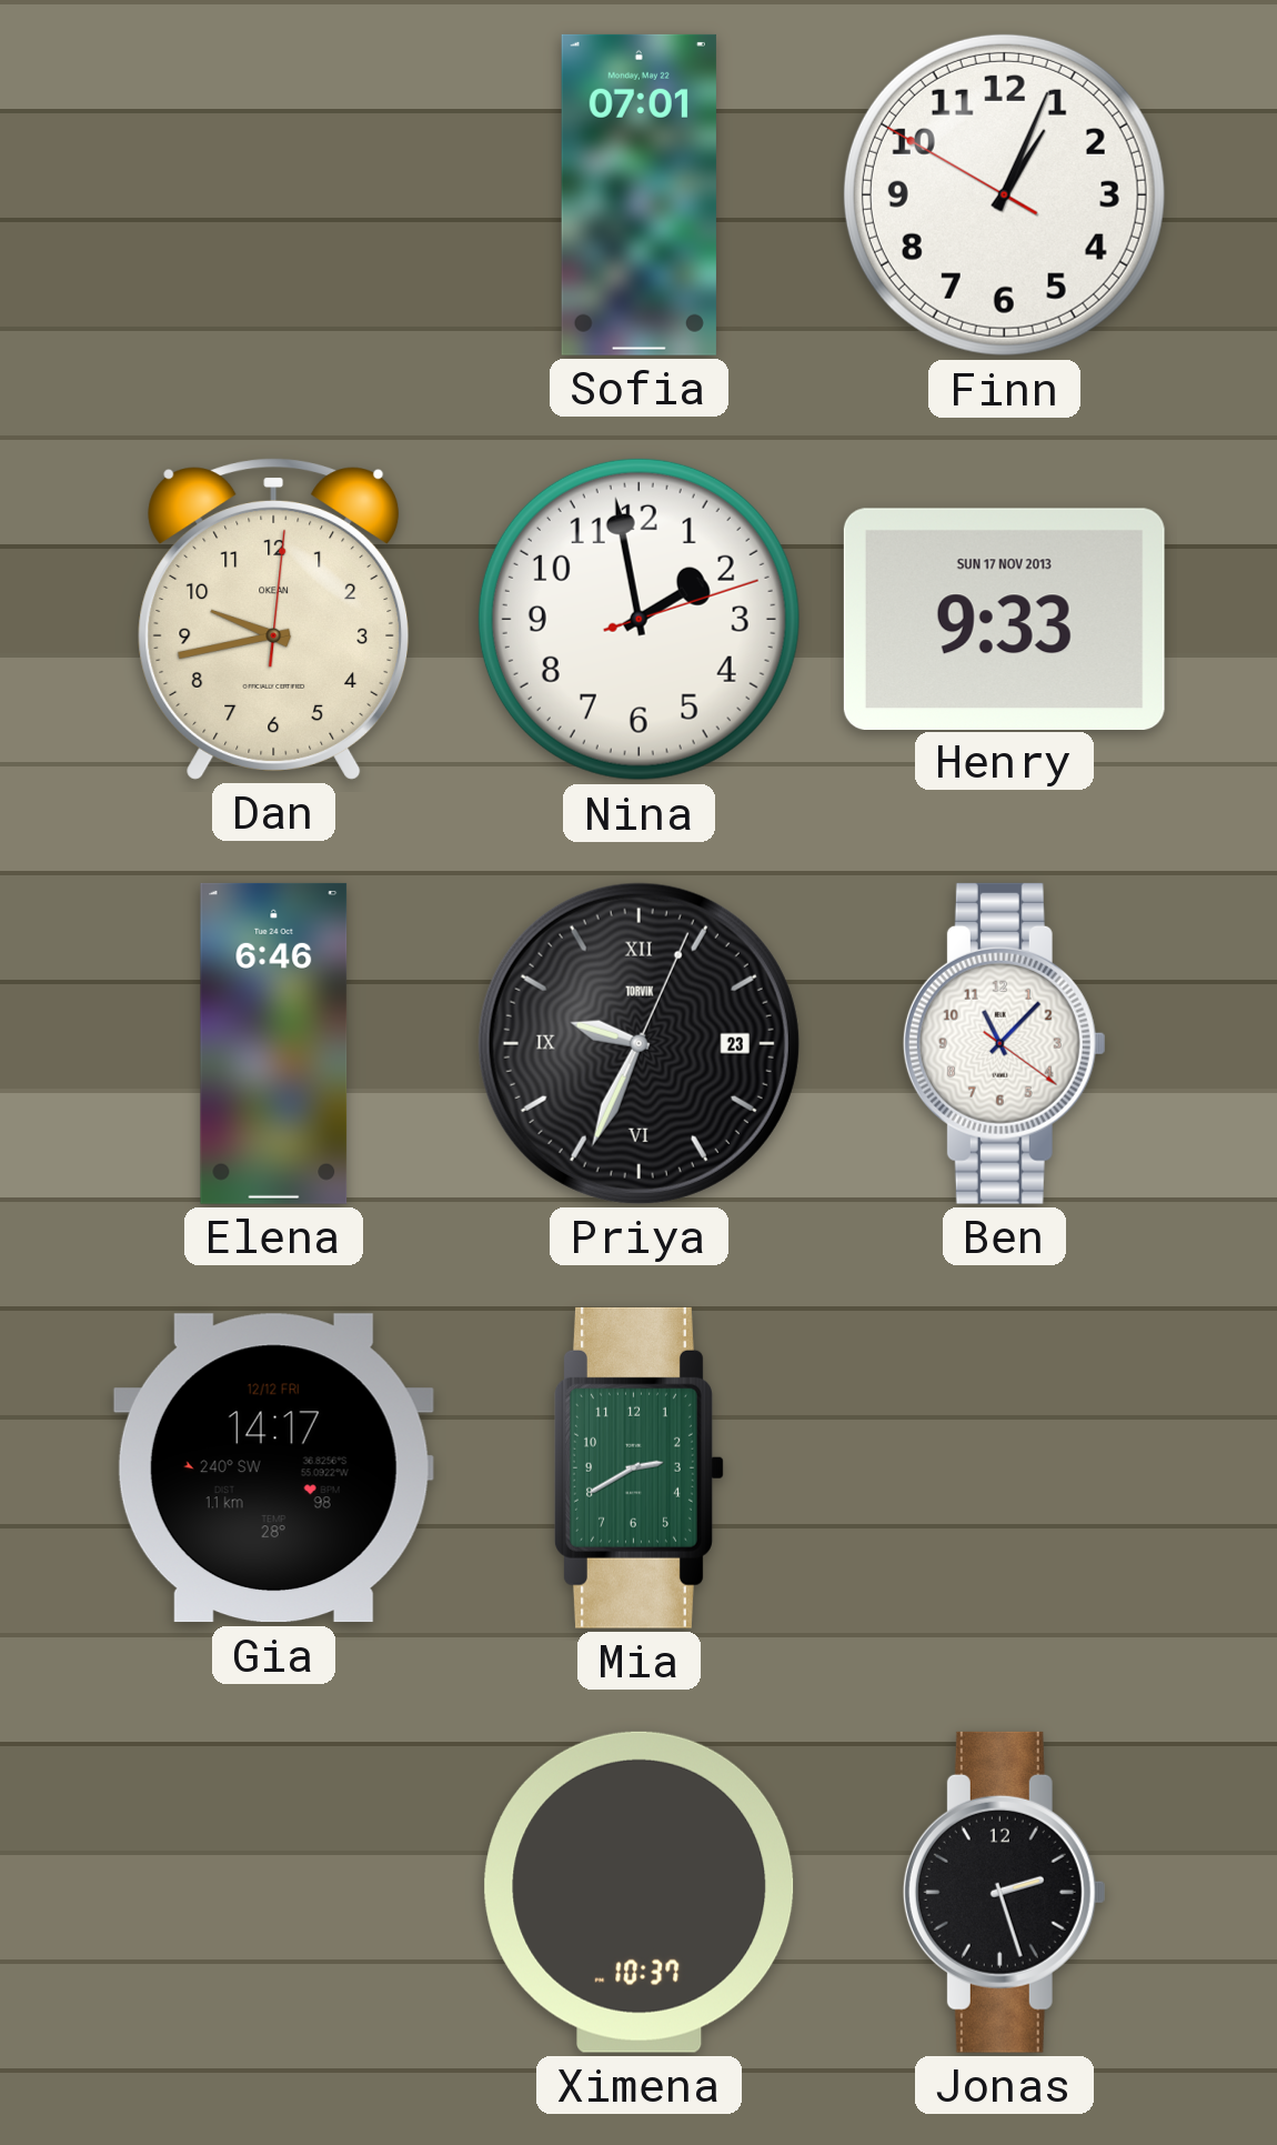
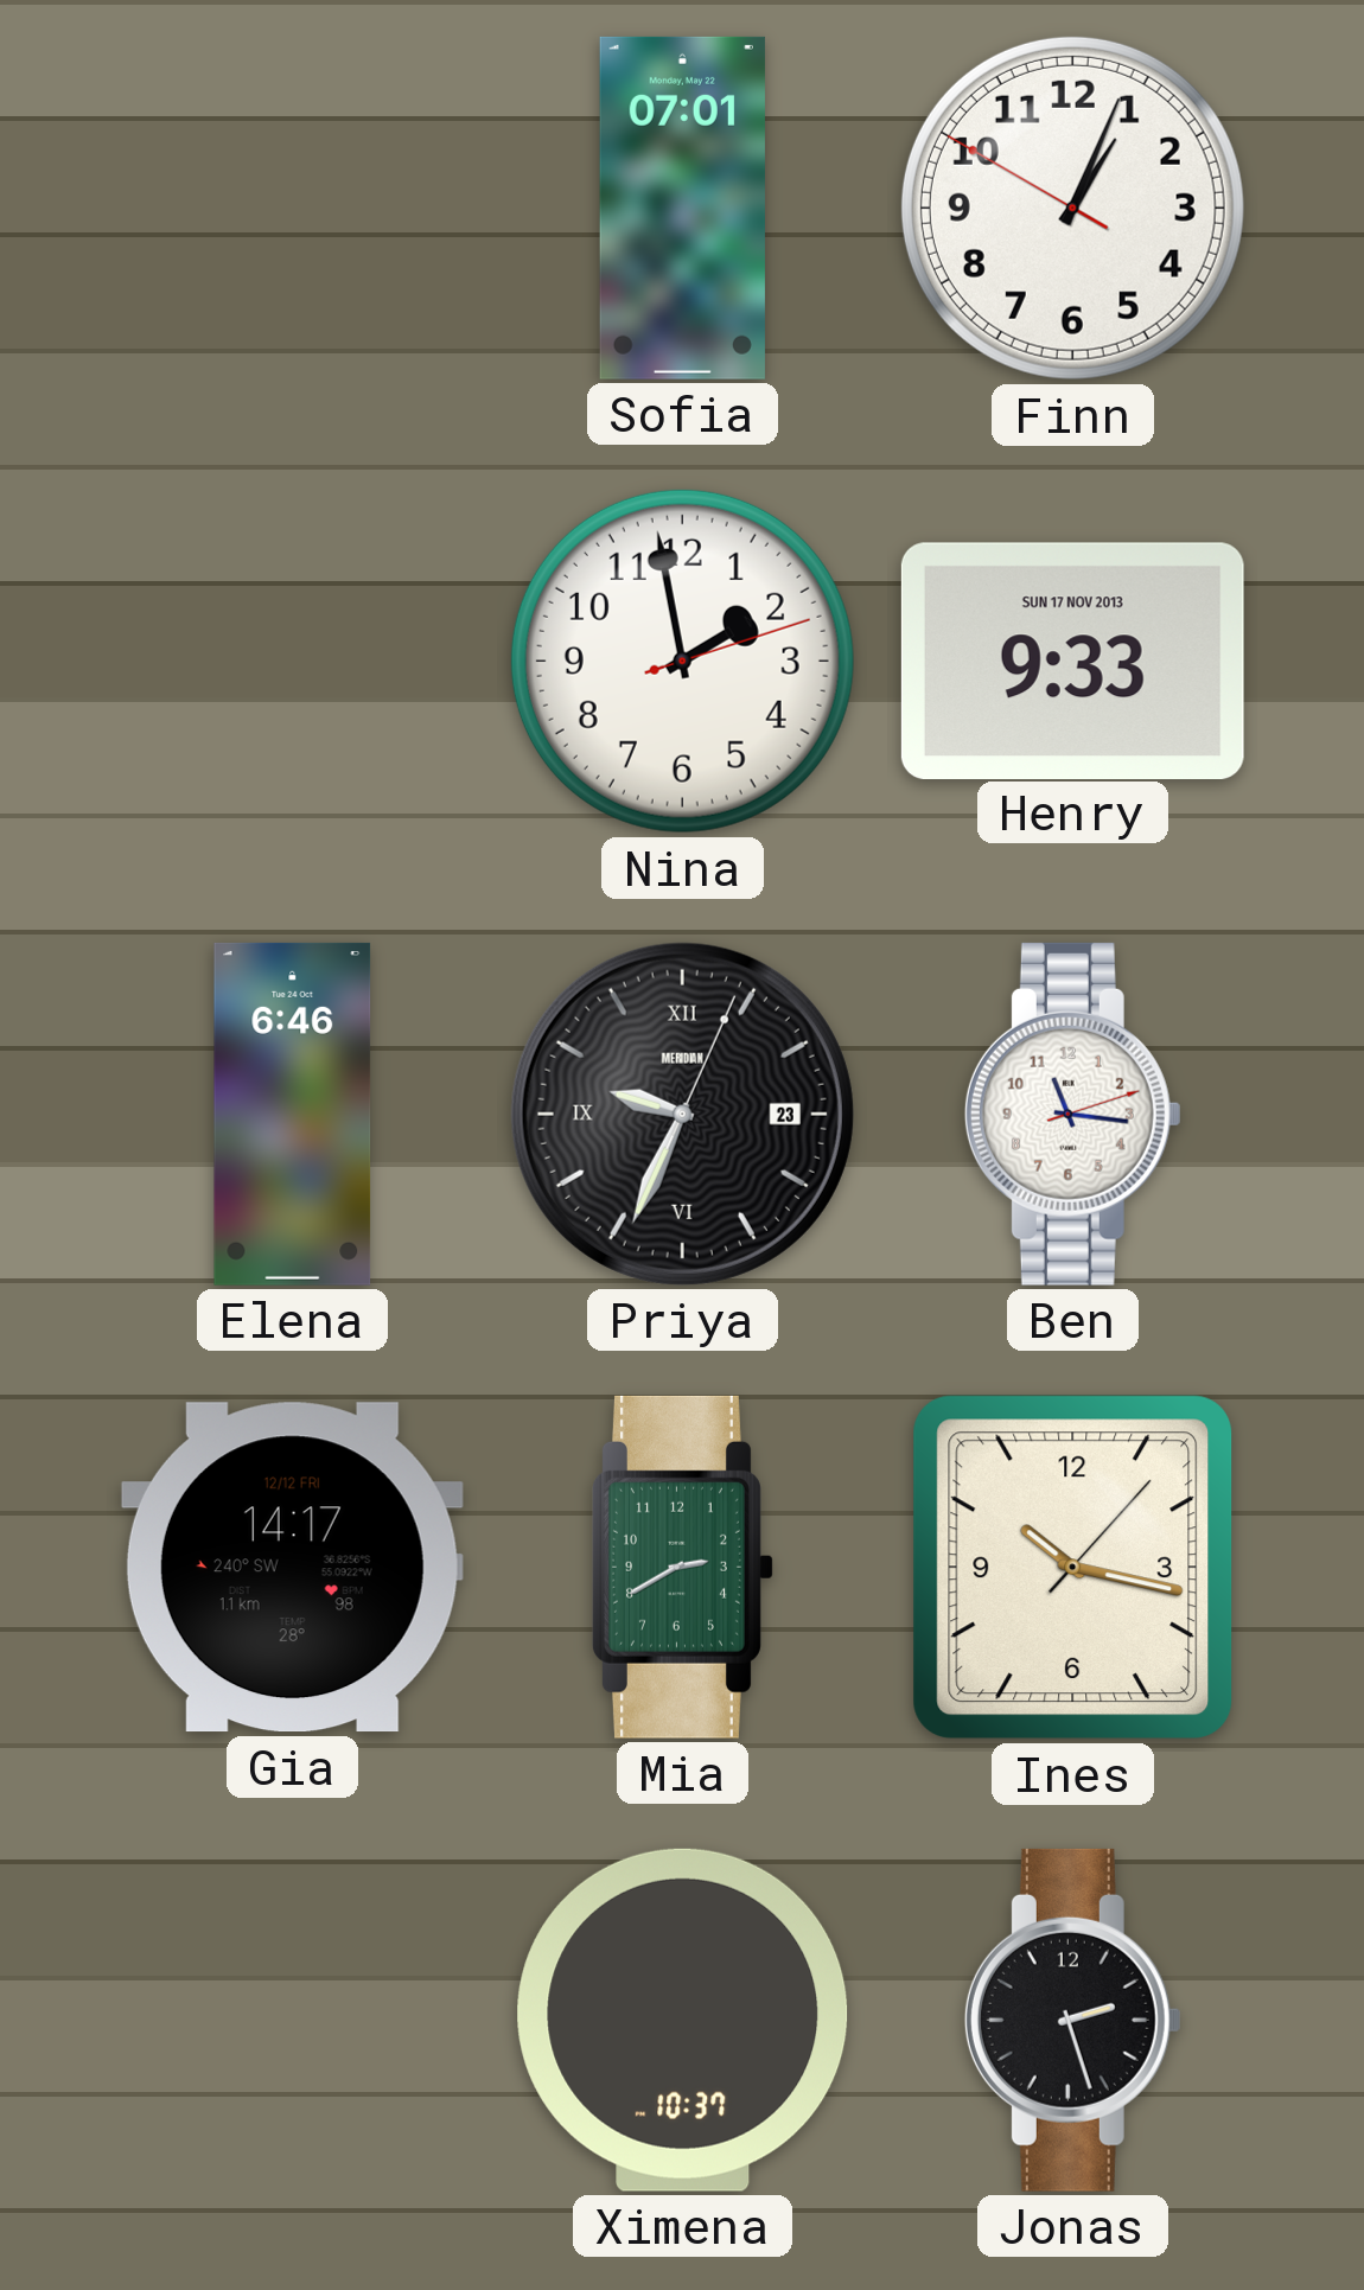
Dan: 9:43 -> none
Priya brand: TORVIK -> MERIDIAN
Ben: 11:07 -> 11:16
Ines: none -> 10:17
